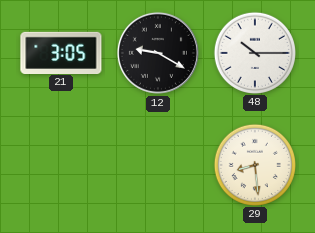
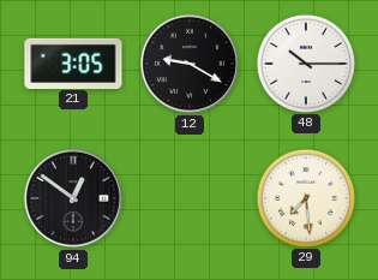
94: none -> 12:51
29: 8:29 -> 7:29
